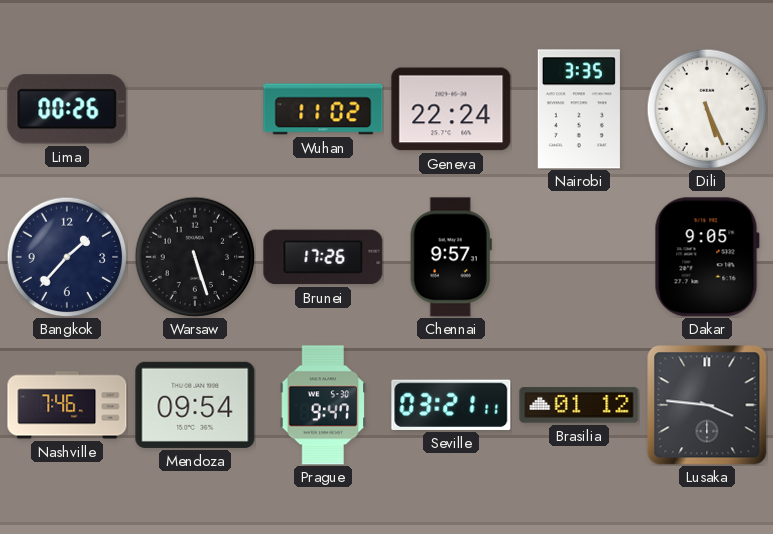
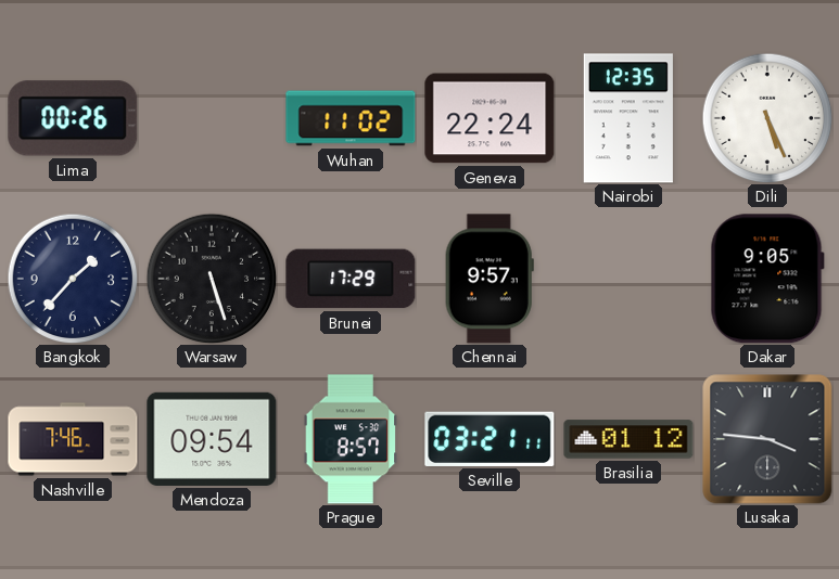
Nairobi: 3:35 -> 12:35
Brunei: 17:26 -> 17:29
Prague: 9:47 -> 8:57
